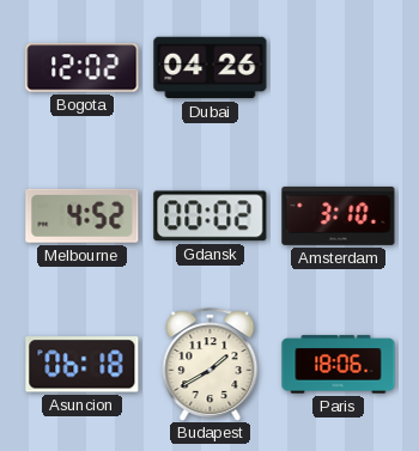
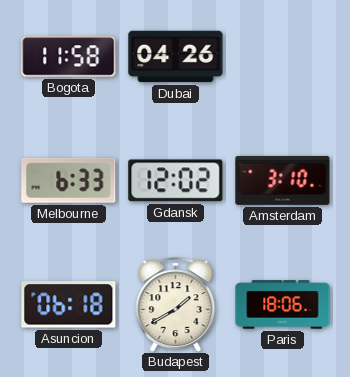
Bogota: 12:02 -> 11:58
Melbourne: 4:52 -> 6:33
Gdansk: 00:02 -> 12:02
